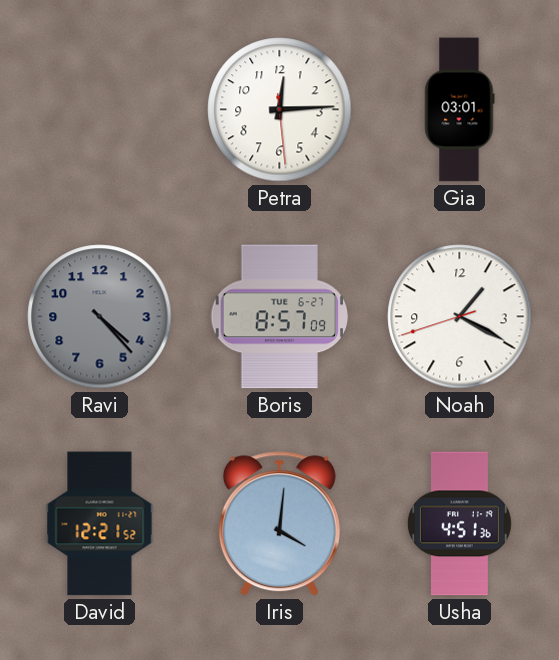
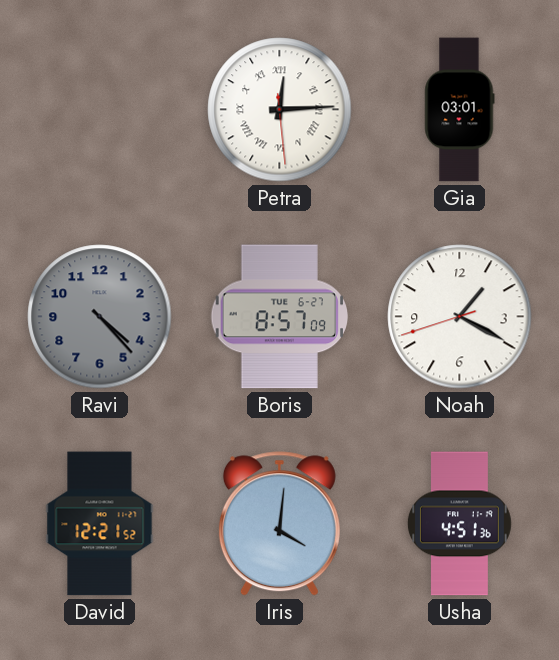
Petra numerals: Arabic -> Roman
